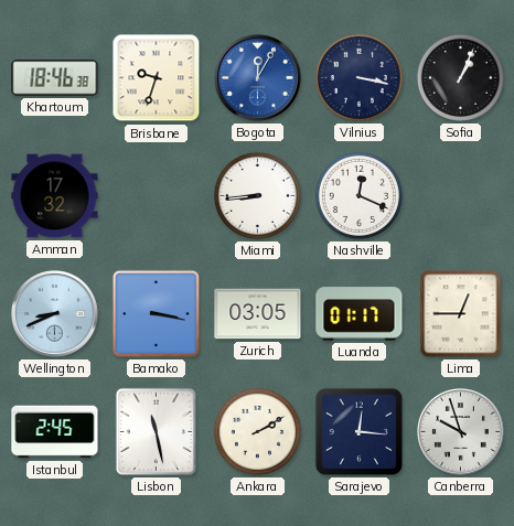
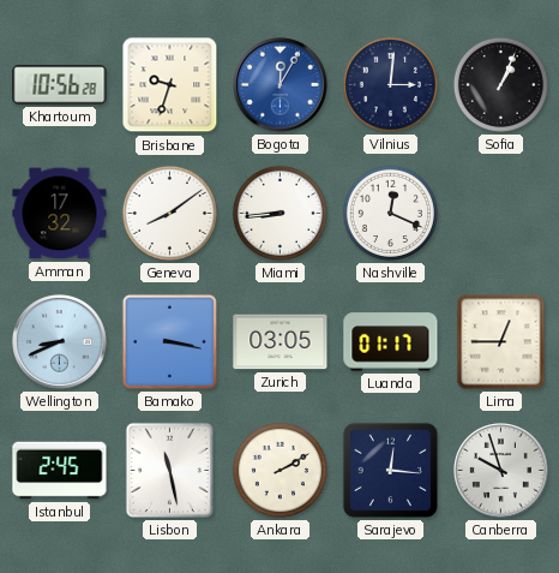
Khartoum: 18:46 -> 10:56
Vilnius: 3:17 -> 3:01
Geneva: none -> 8:09
